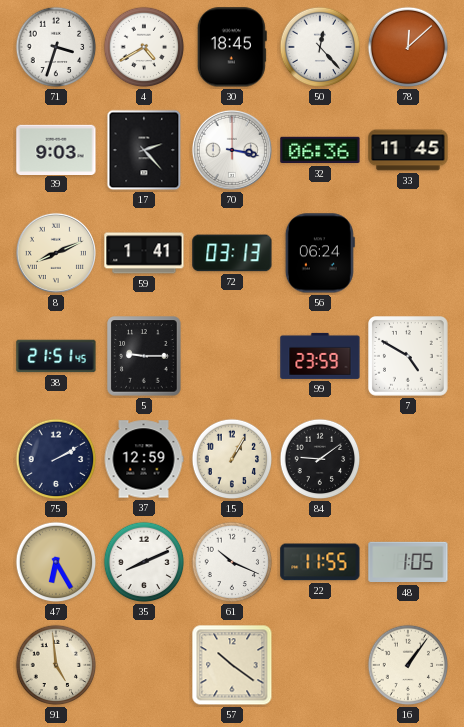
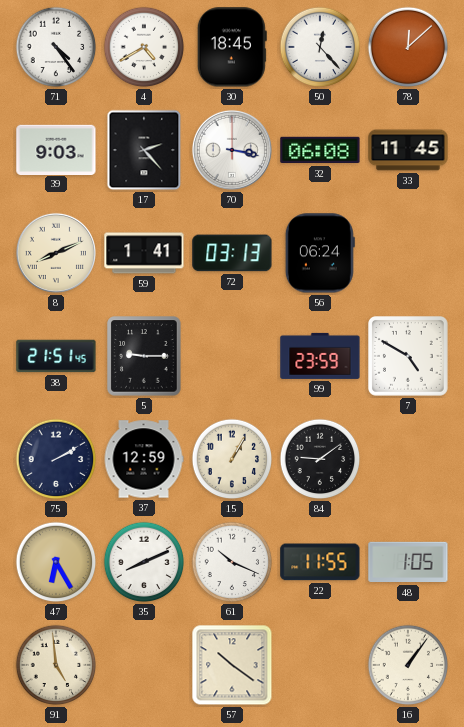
71: 3:33 -> 4:24
32: 06:36 -> 06:08
